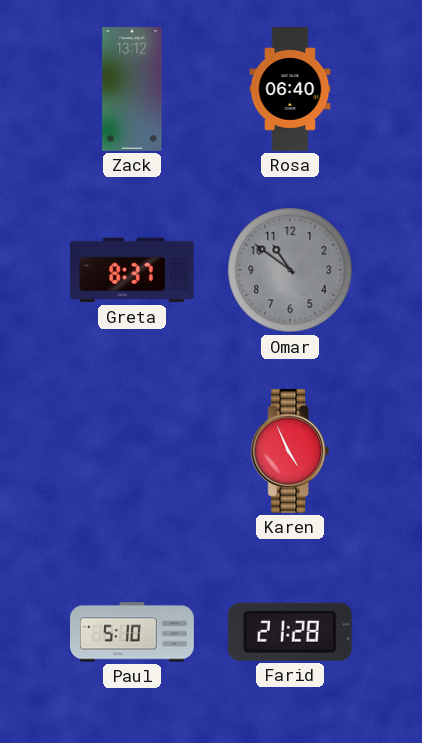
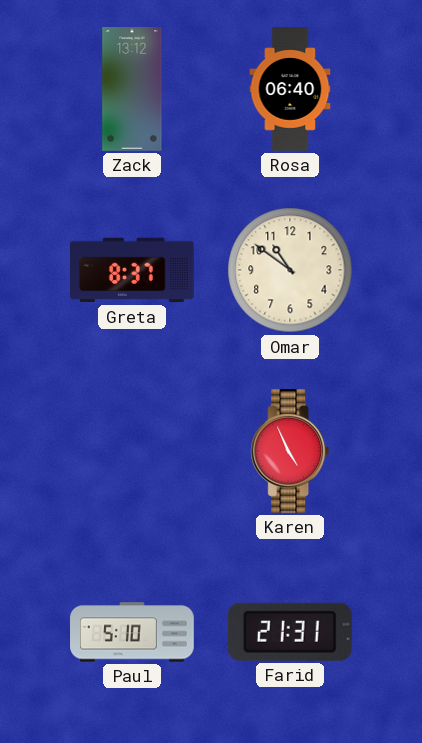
Omar dial: grey -> cream
Farid: 21:28 -> 21:31
